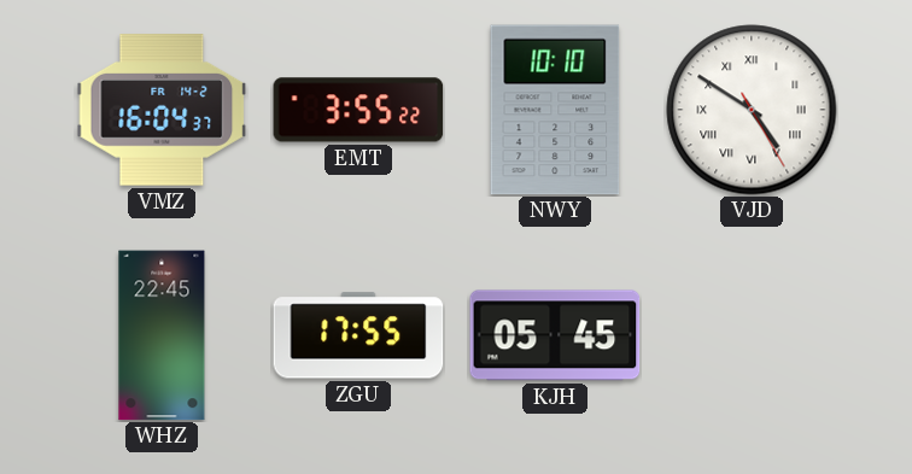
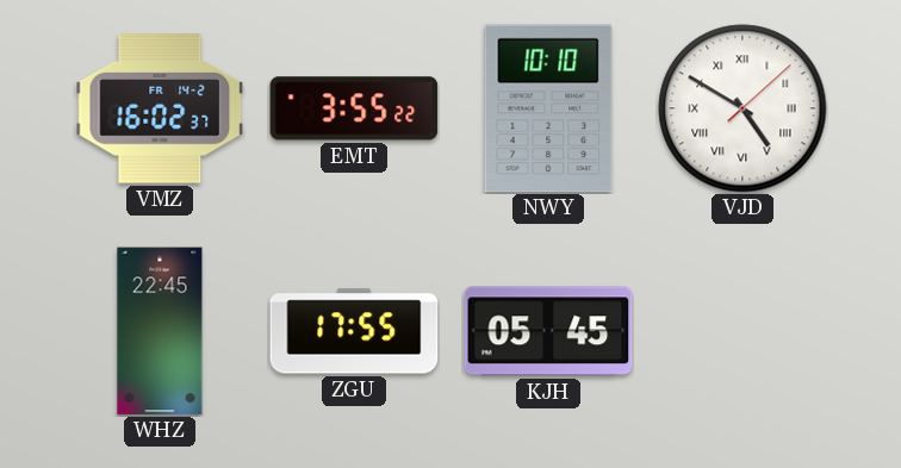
VMZ: 16:04 -> 16:02
VJD: 4:50:25 -> 4:50:08
